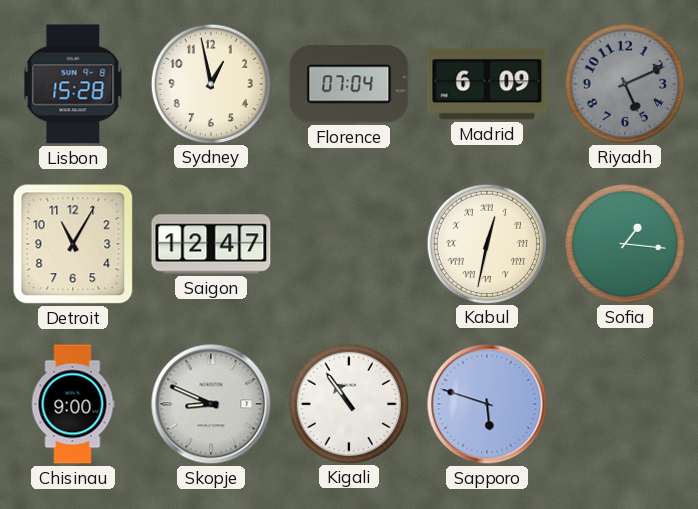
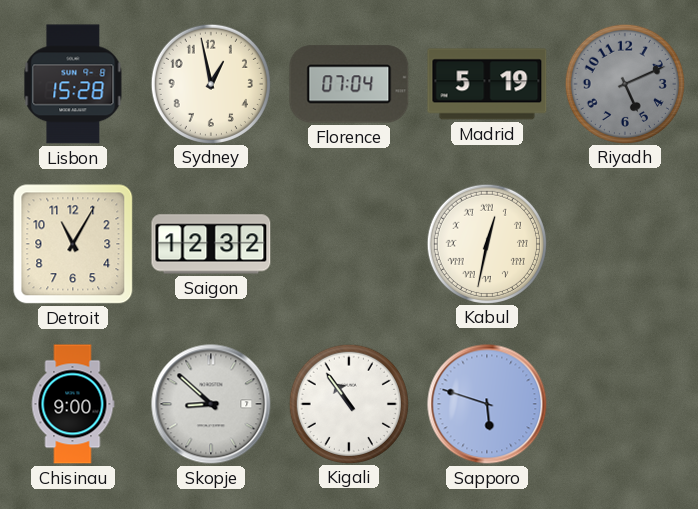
Madrid: 6:09 -> 5:19
Saigon: 12:47 -> 12:32
Sofia: 1:16 -> none
Skopje: 8:49 -> 8:52
